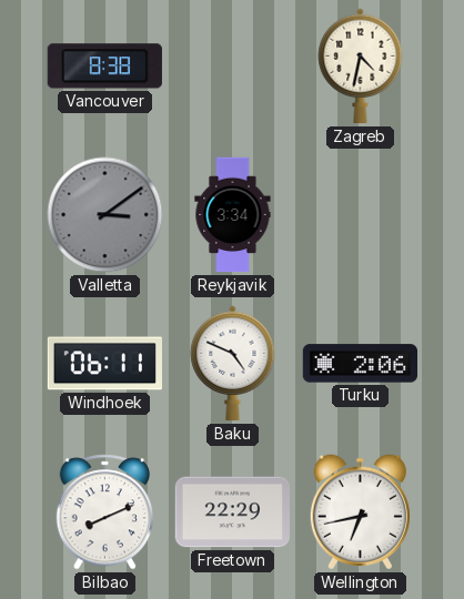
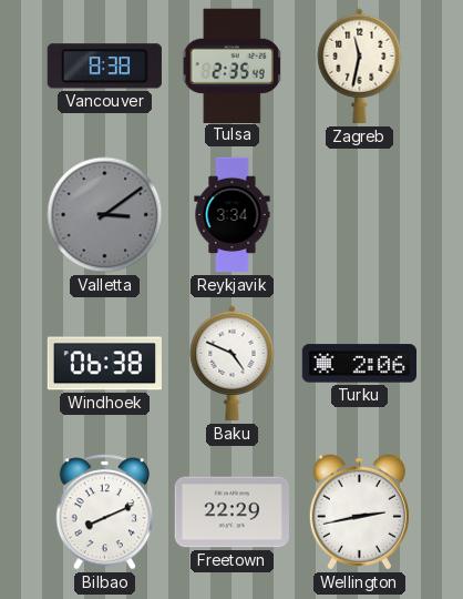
Tulsa: none -> 2:35
Zagreb: 4:32 -> 11:32
Windhoek: 06:11 -> 06:38
Wellington: 6:43 -> 2:43
